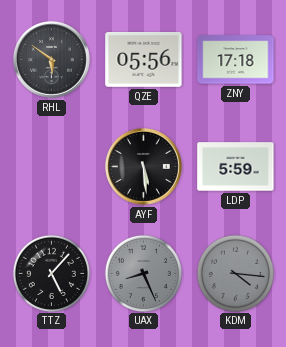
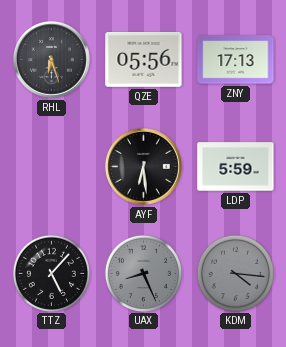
RHL: 5:51 -> 6:27
ZNY: 17:18 -> 17:13
AYF: 5:29 -> 6:29
